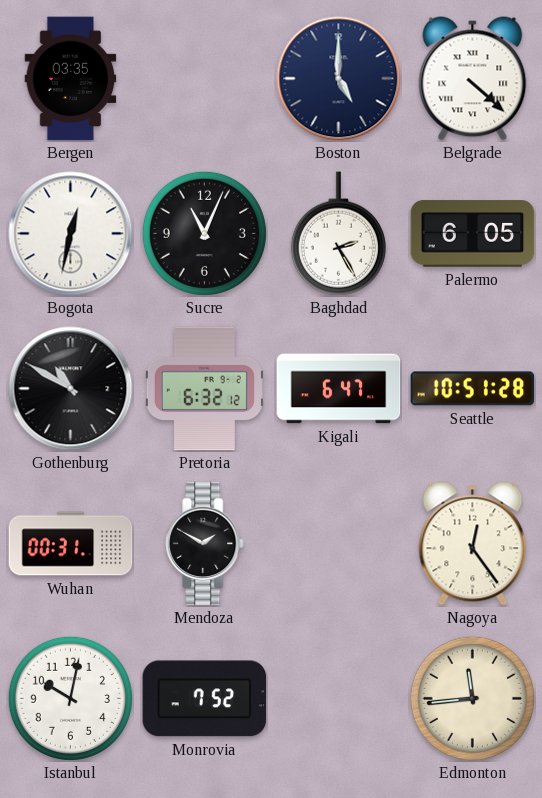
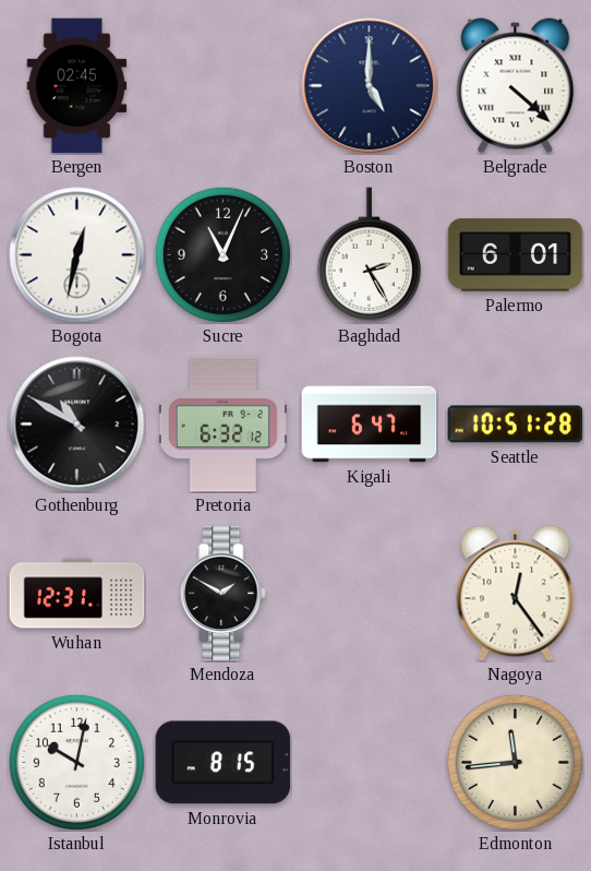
Bergen: 03:35 -> 02:45
Palermo: 6:05 -> 6:01
Wuhan: 00:31 -> 12:31
Monrovia: 7:52 -> 8:15
